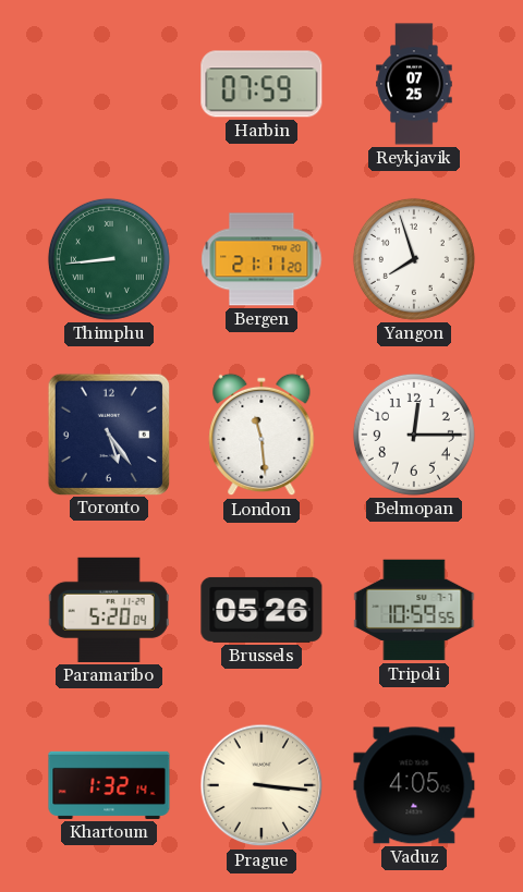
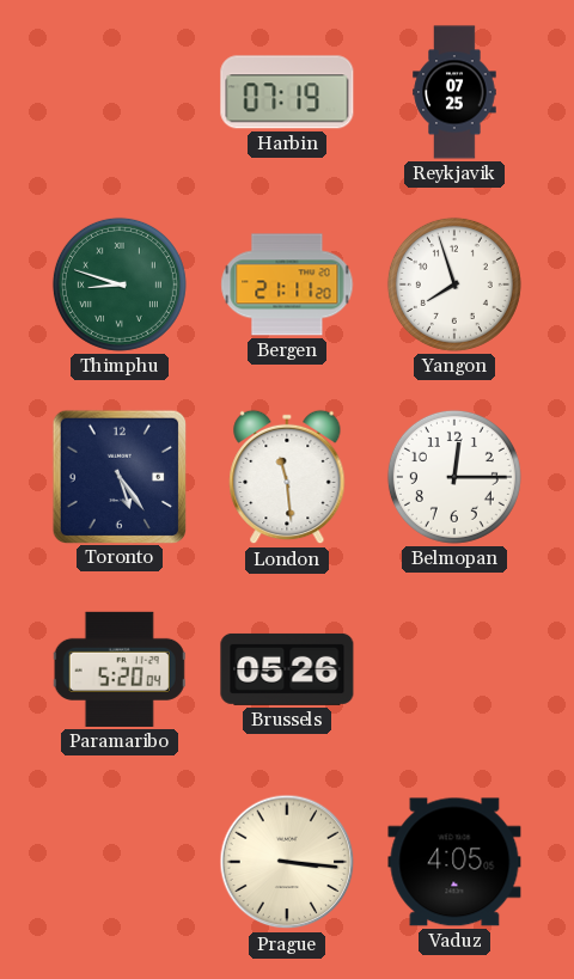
Harbin: 07:59 -> 07:19
Thimphu: 8:44 -> 8:48
Tripoli: 10:59 -> none
Khartoum: 1:32 -> none
